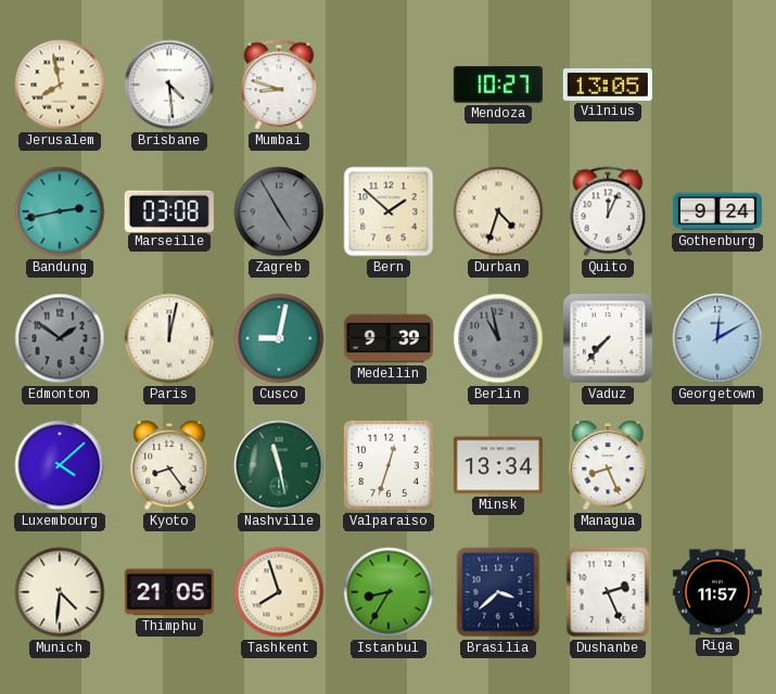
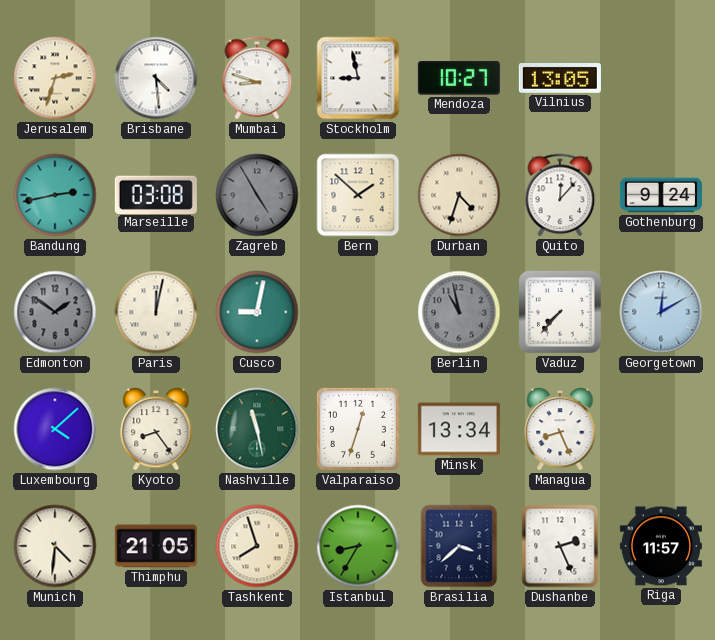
Jerusalem: 7:58 -> 2:33
Stockholm: none -> 8:58
Quito: 12:04 -> 12:07
Medellin: 9:39 -> none
